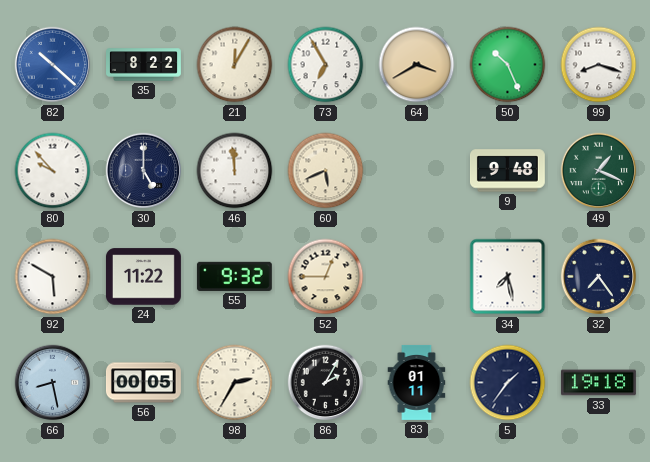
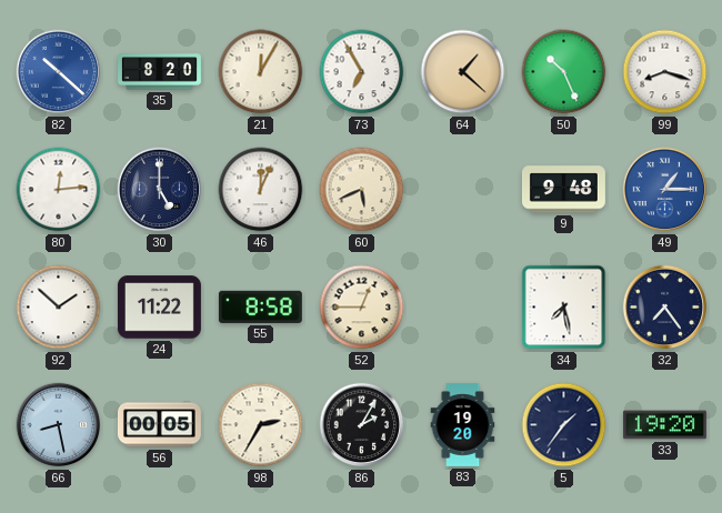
35: 8:22 -> 8:20
64: 3:40 -> 1:22
80: 9:53 -> 12:14
46: 11:59 -> 12:04
49: 1:19 -> 1:15
49 dial: green -> blue
92: 5:50 -> 1:52
55: 9:32 -> 8:58
83: 01:11 -> 19:20
33: 19:18 -> 19:20
